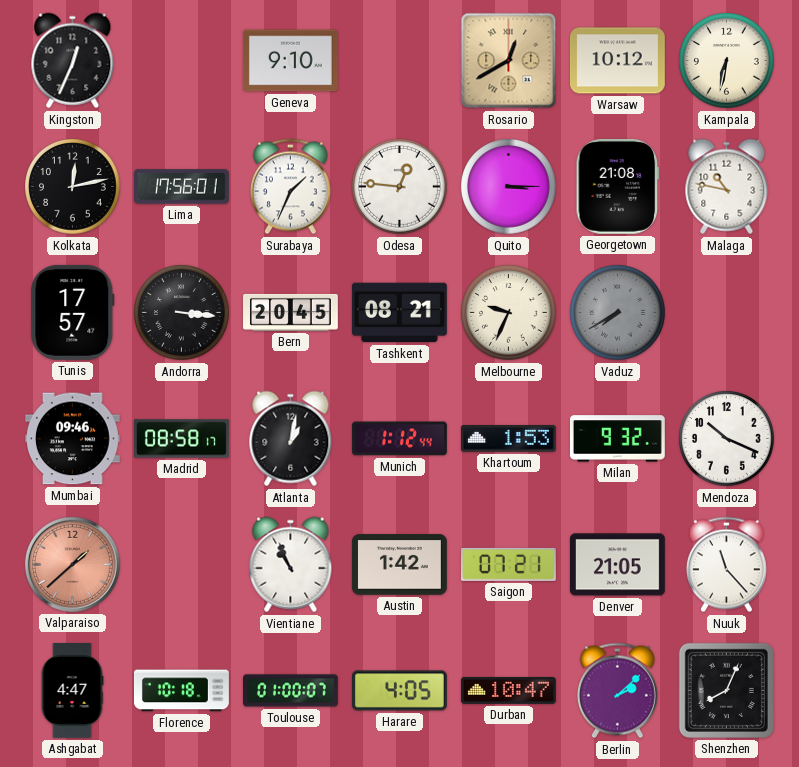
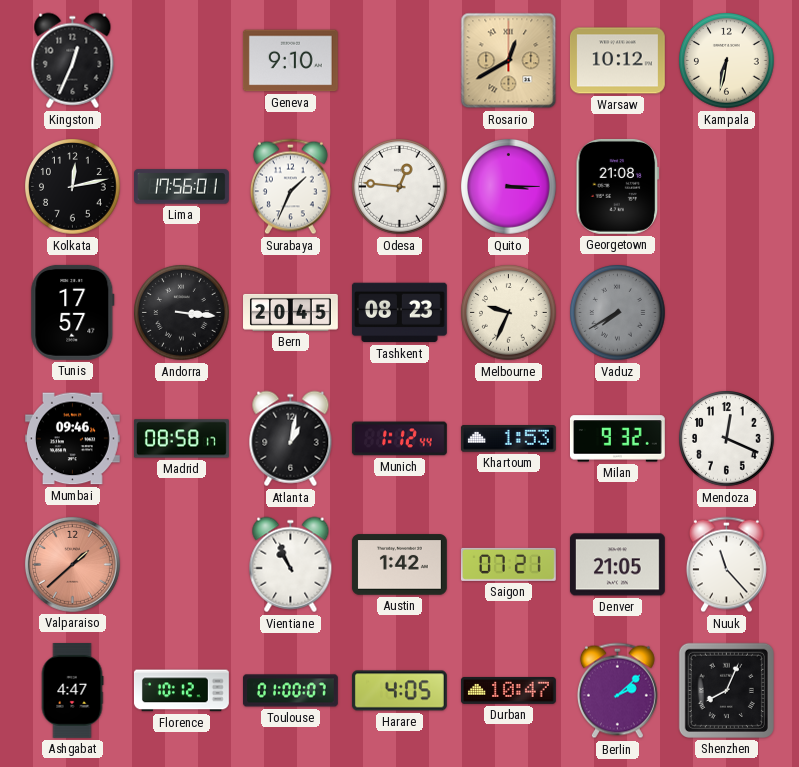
Malaga: 10:47 -> none
Tashkent: 08:21 -> 08:23
Mendoza: 10:19 -> 12:19
Florence: 10:18 -> 10:12
